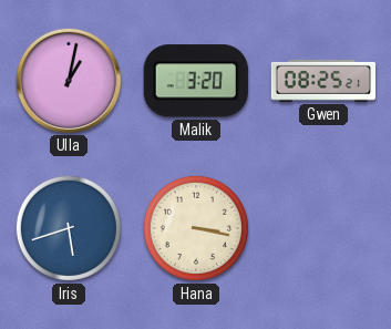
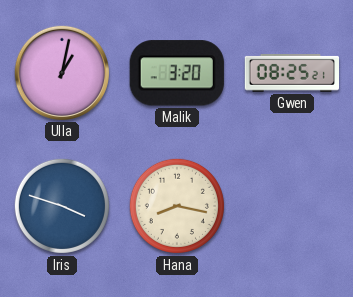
Iris: 5:42 -> 3:48
Hana: 3:17 -> 8:17
